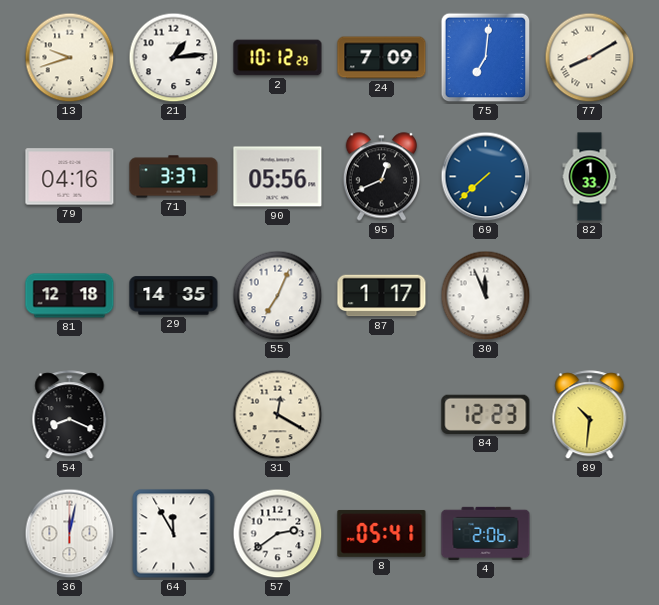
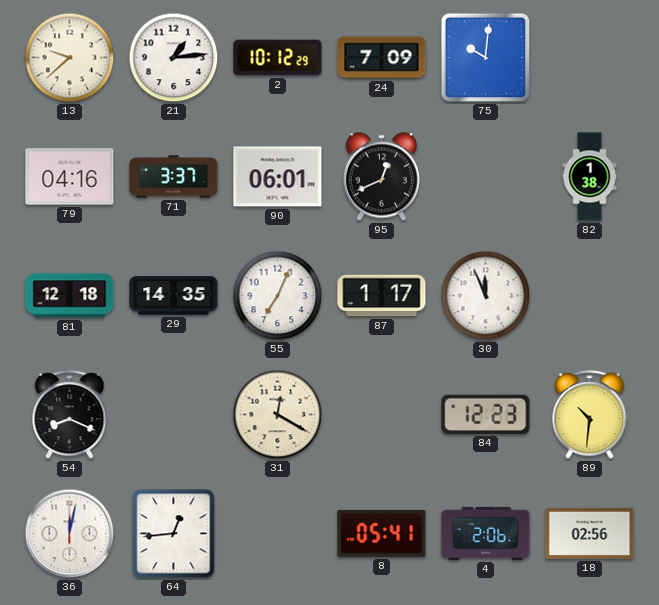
13: 9:42 -> 9:38
75: 7:01 -> 10:01
77: 8:10 -> none
90: 05:56 -> 06:01
69: 7:38 -> none
82: 1:33 -> 1:38
64: 11:55 -> 12:44
57: 2:39 -> none
18: none -> 02:56
